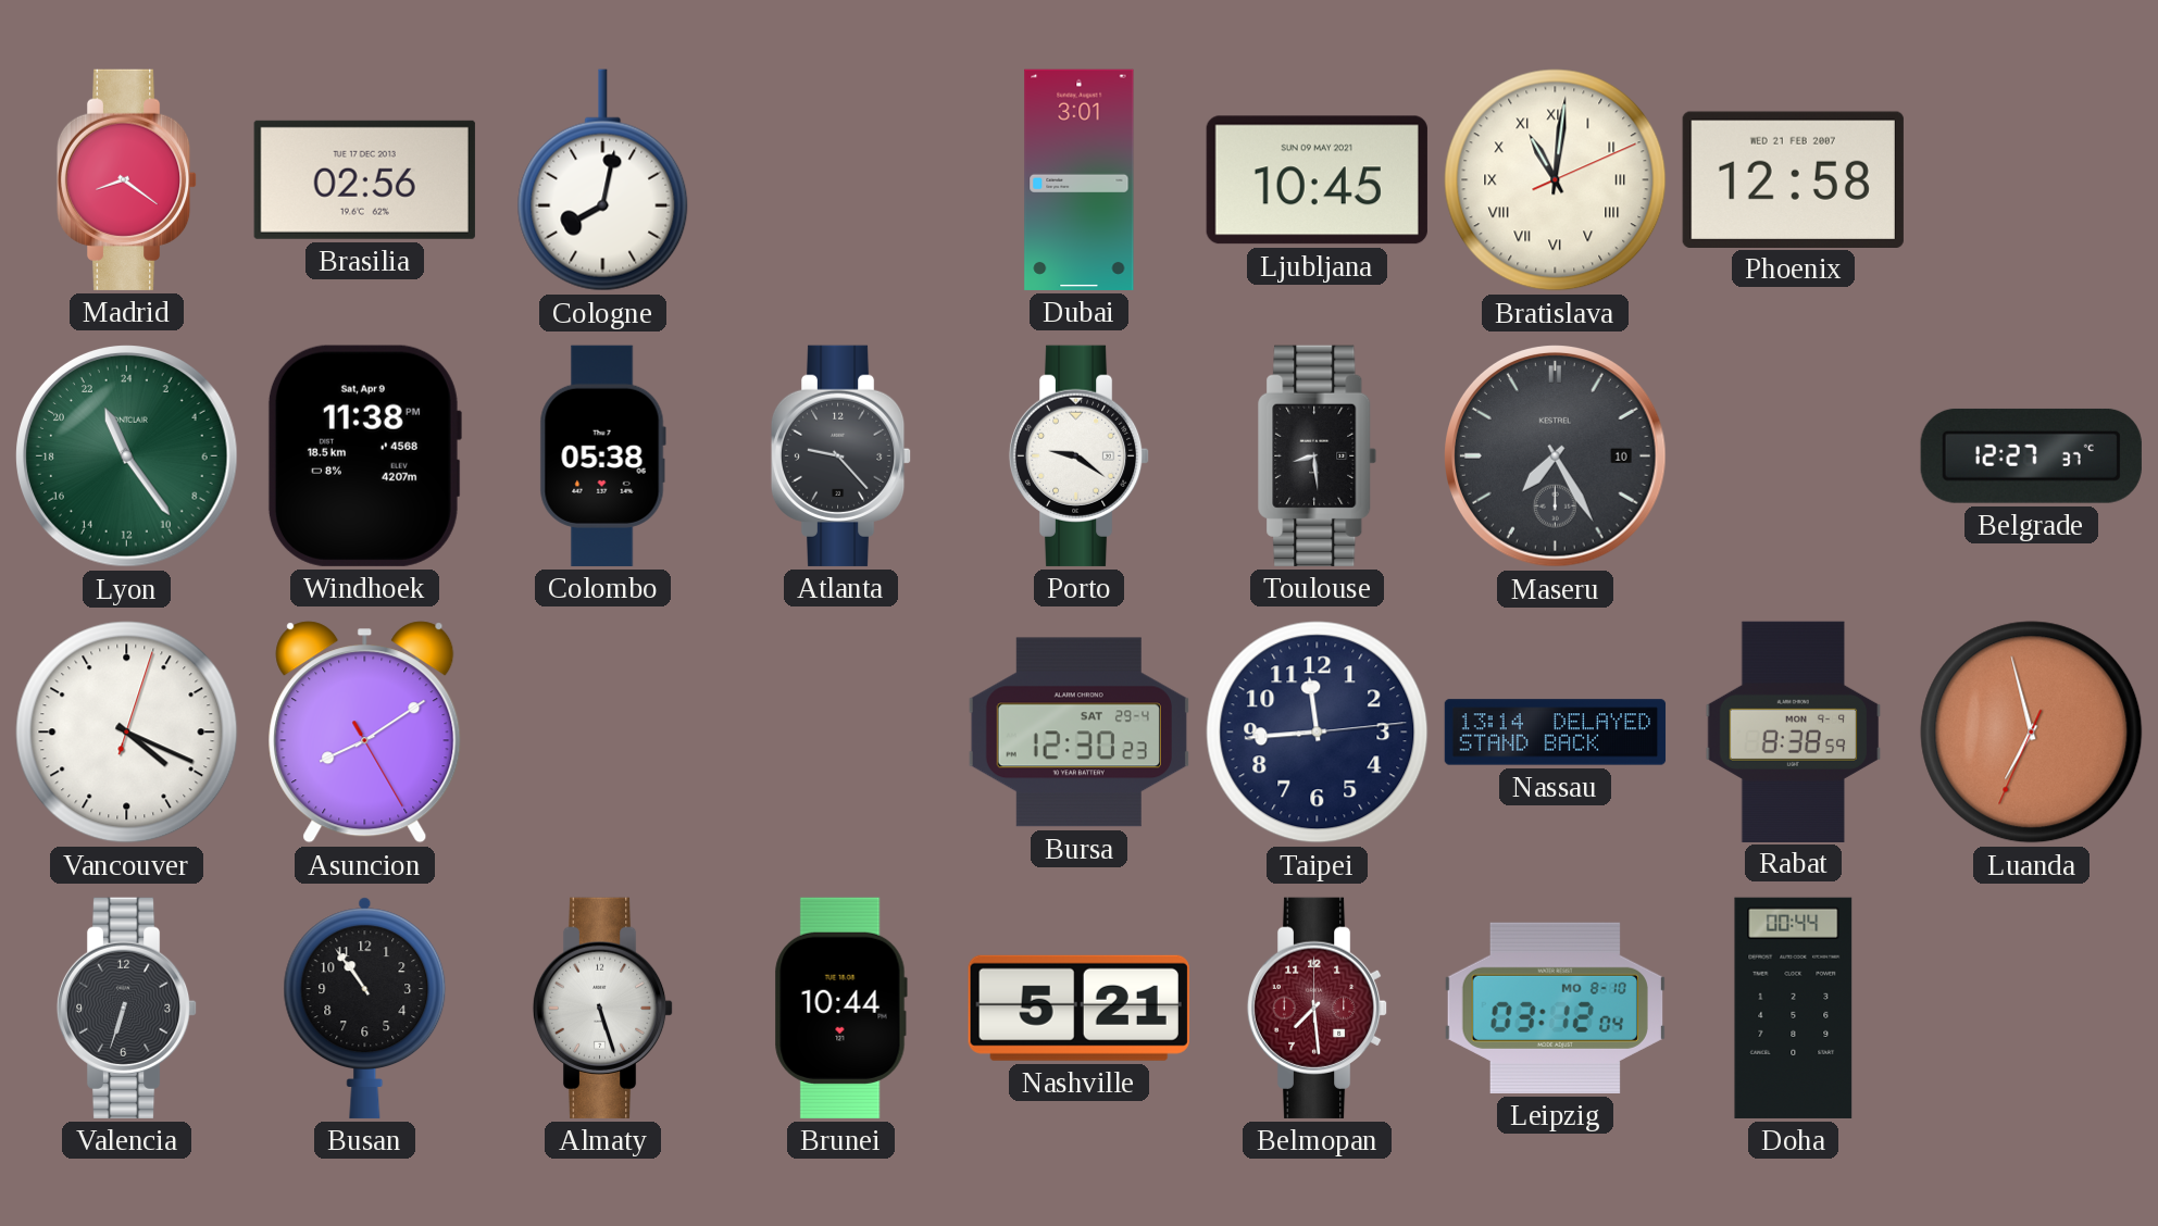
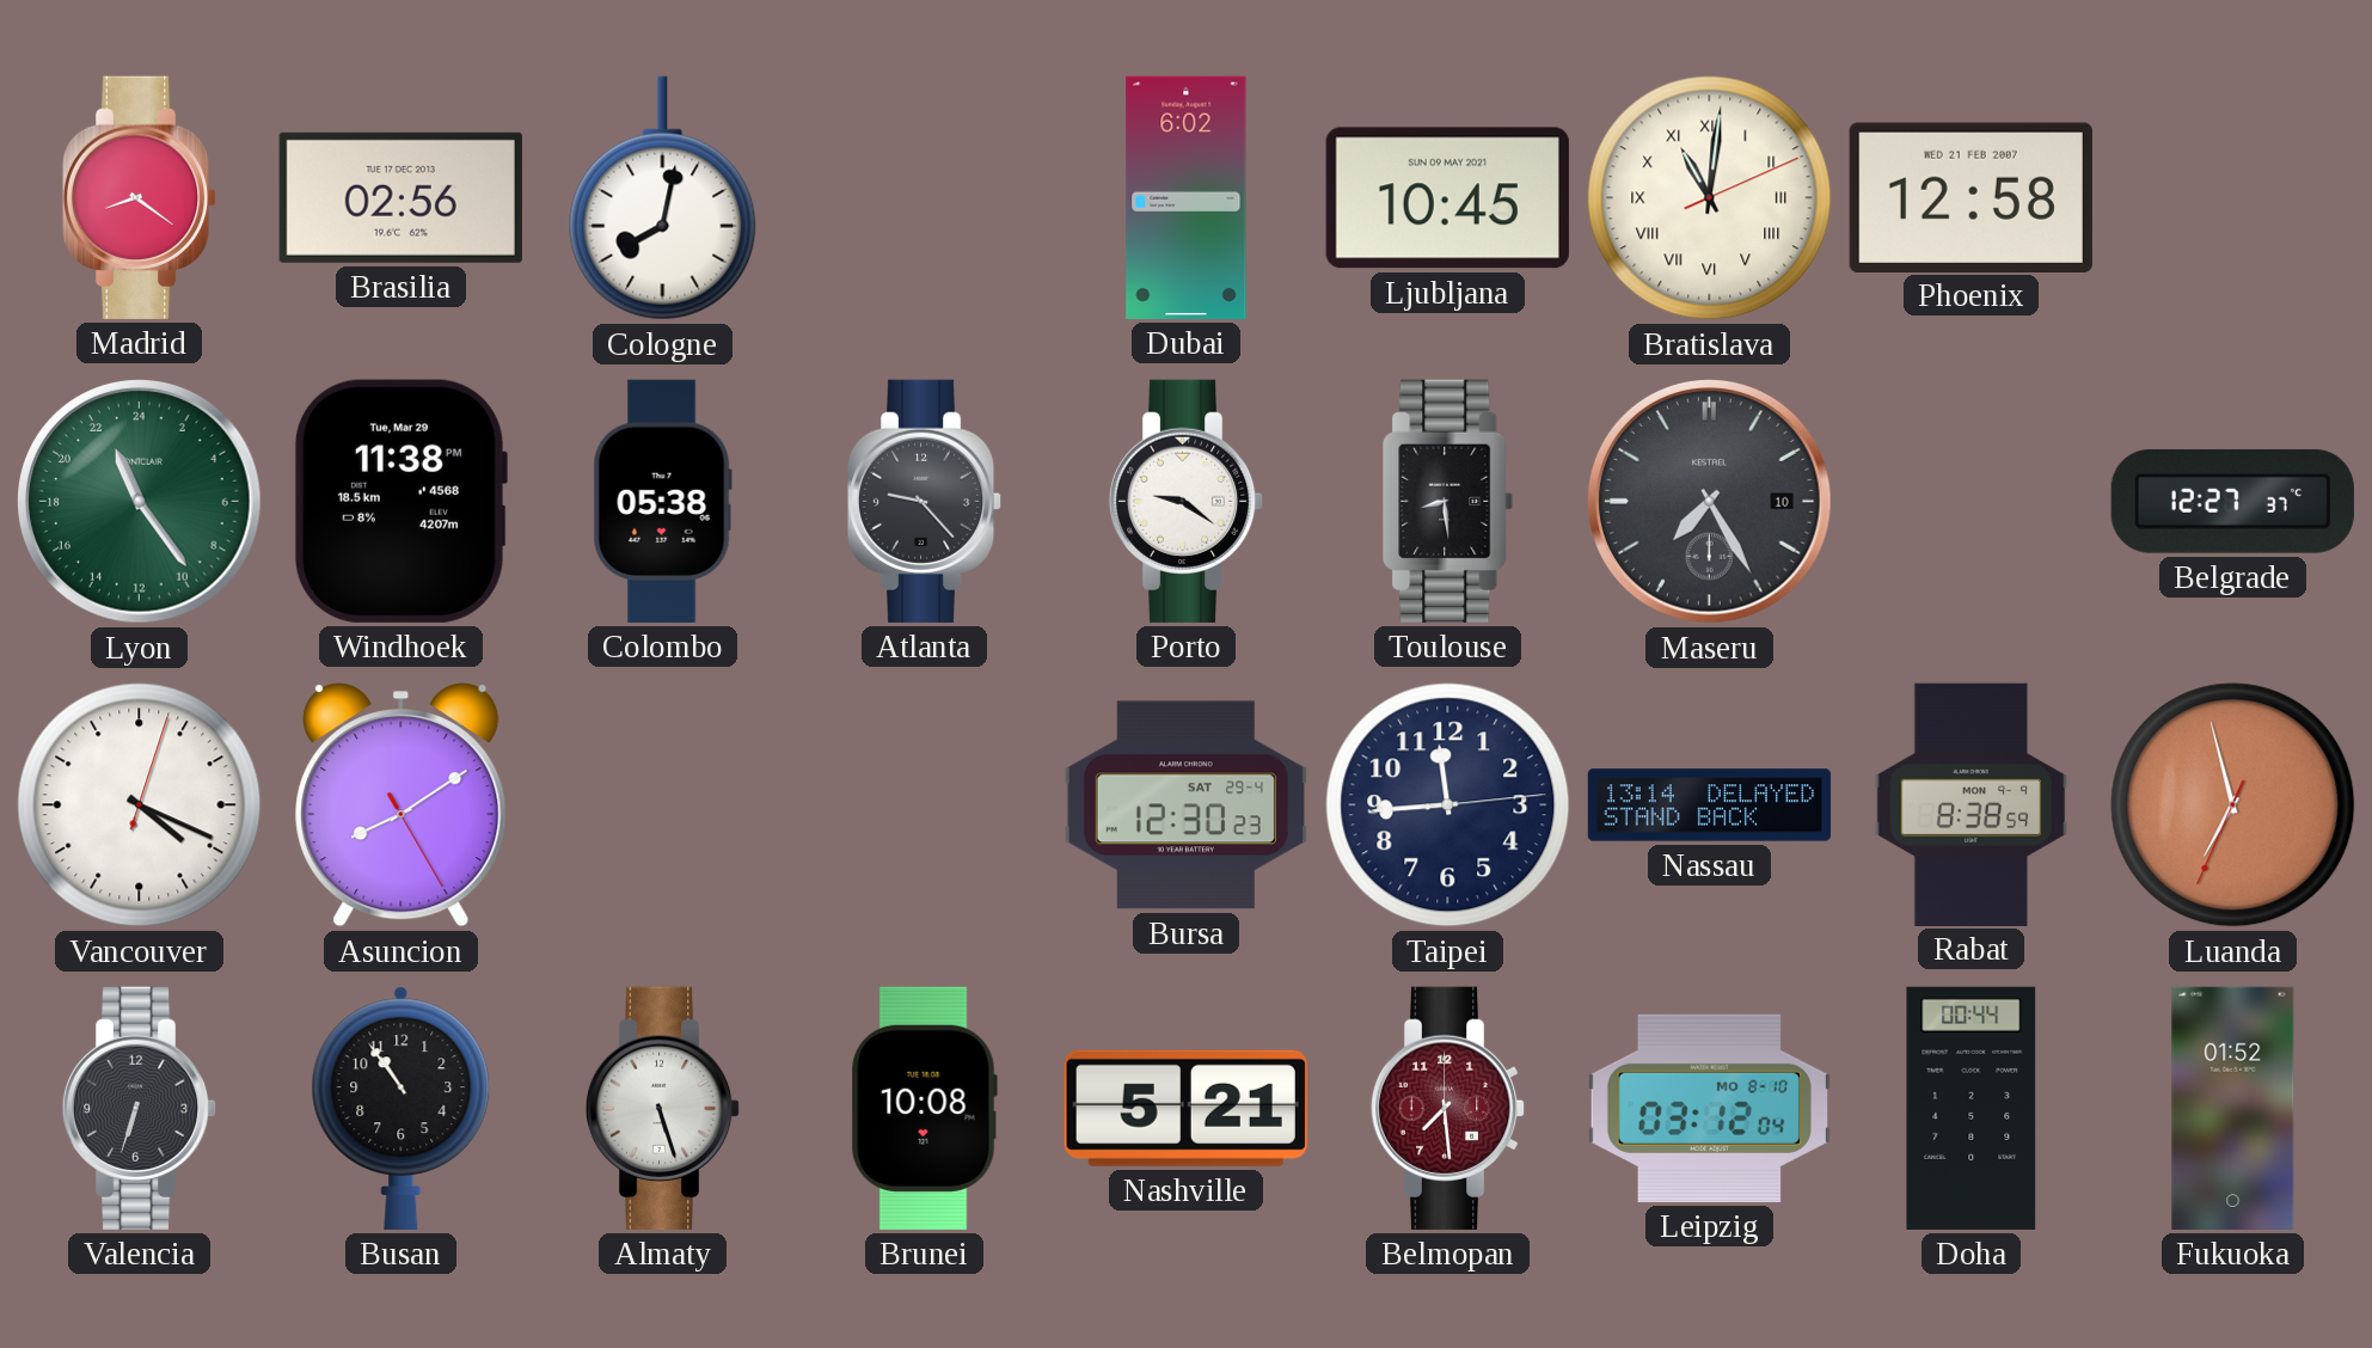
Dubai: 3:01 -> 6:02
Windhoek date: Sat, Apr 9 -> Tue, Mar 29
Brunei: 10:44 -> 10:08
Fukuoka: none -> 01:52
